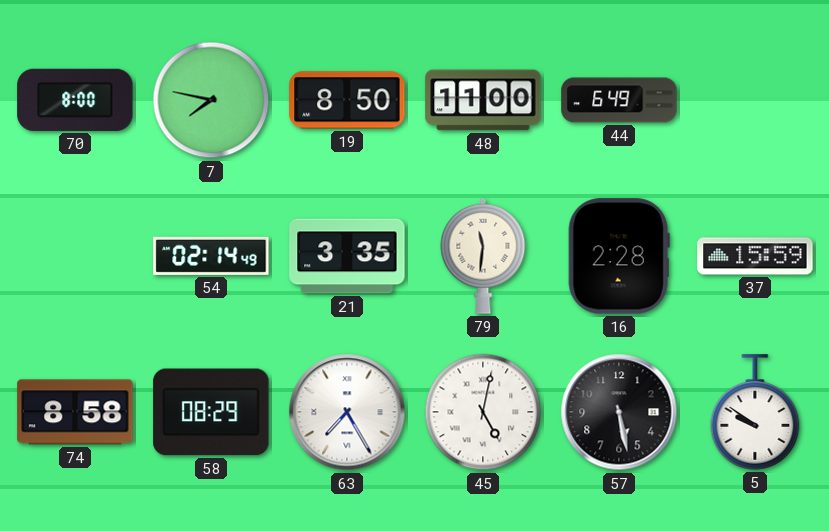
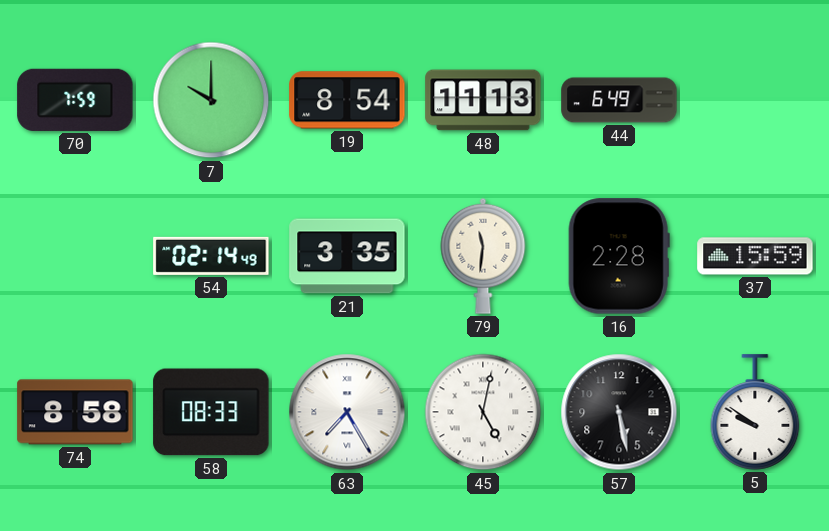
70: 8:00 -> 7:59
7: 7:47 -> 10:00
19: 8:50 -> 8:54
48: 11:00 -> 11:13
58: 08:29 -> 08:33
